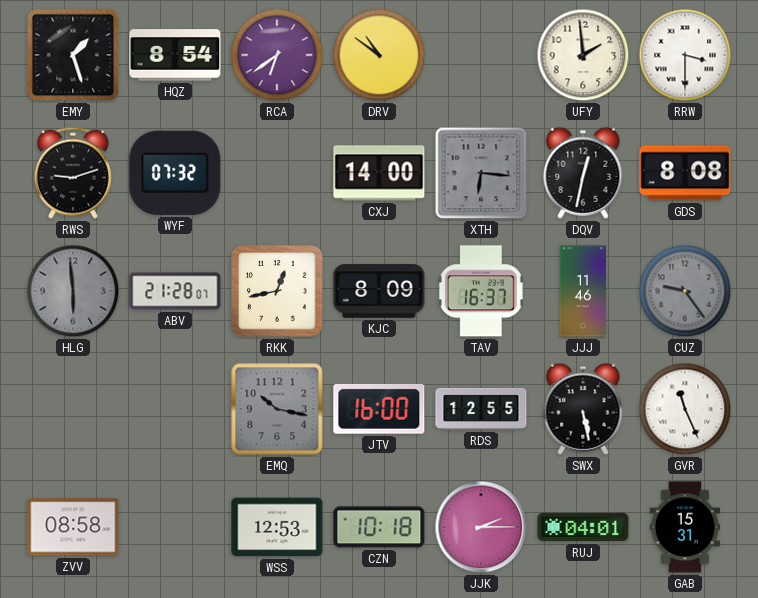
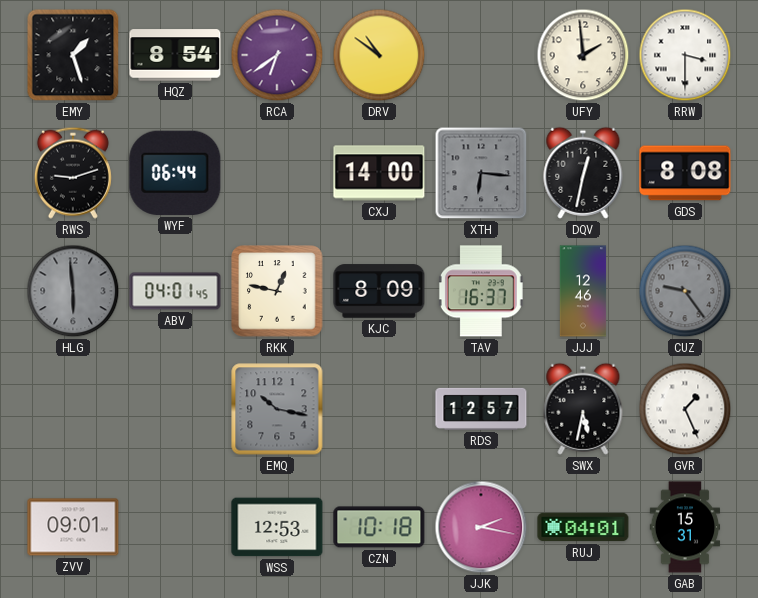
WYF: 07:32 -> 06:44
ABV: 21:28 -> 04:01
RKK: 12:43 -> 12:47
JJJ: 11:46 -> 12:46
JTV: 16:00 -> none
RDS: 12:55 -> 12:57
SWX: 5:28 -> 5:32
GVR: 11:26 -> 1:26
ZVV: 08:58 -> 09:01
JJK: 2:15 -> 2:17
